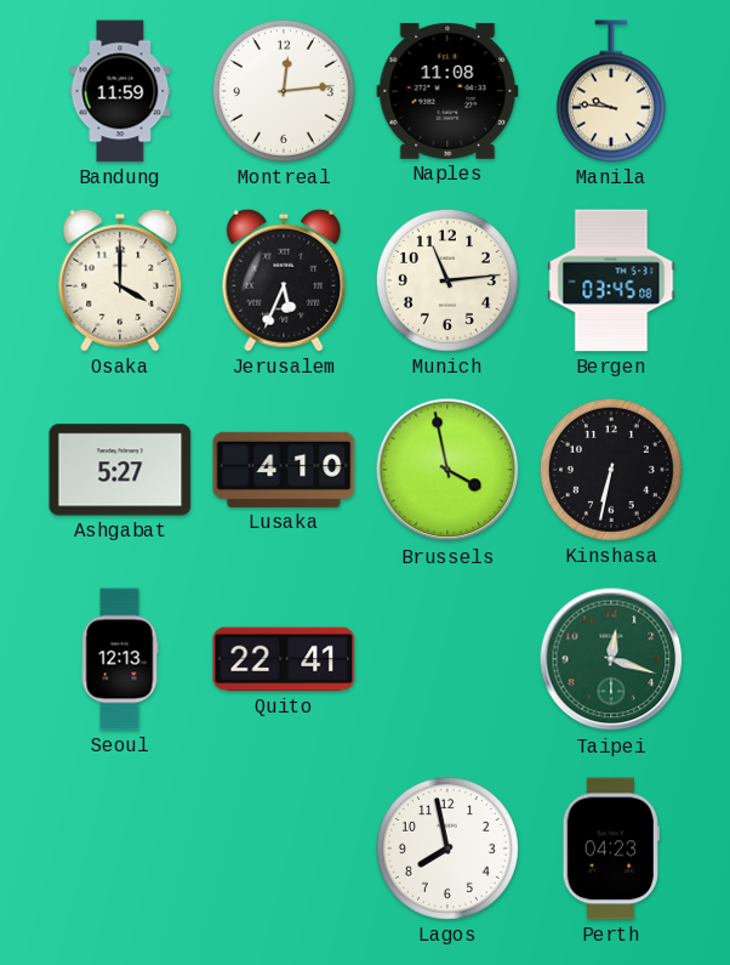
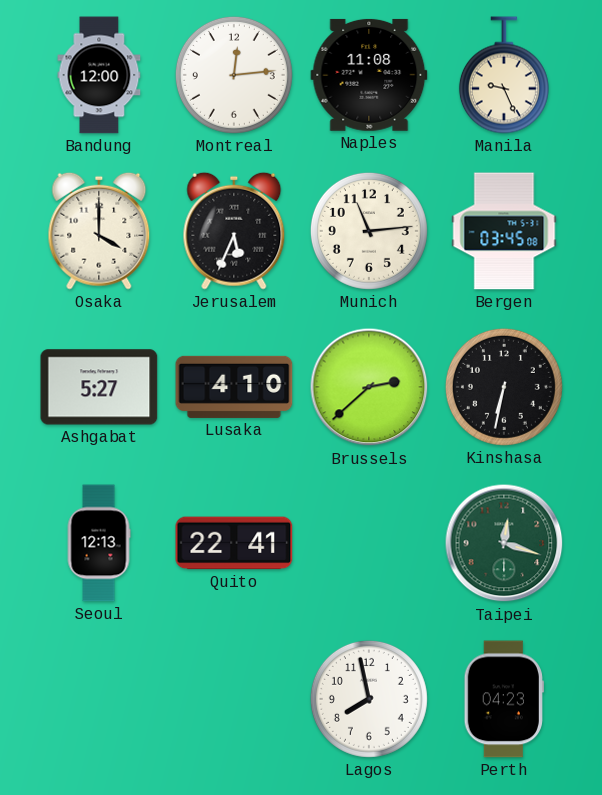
Bandung: 11:59 -> 12:00
Manila: 9:46 -> 9:26
Brussels: 3:58 -> 2:38
